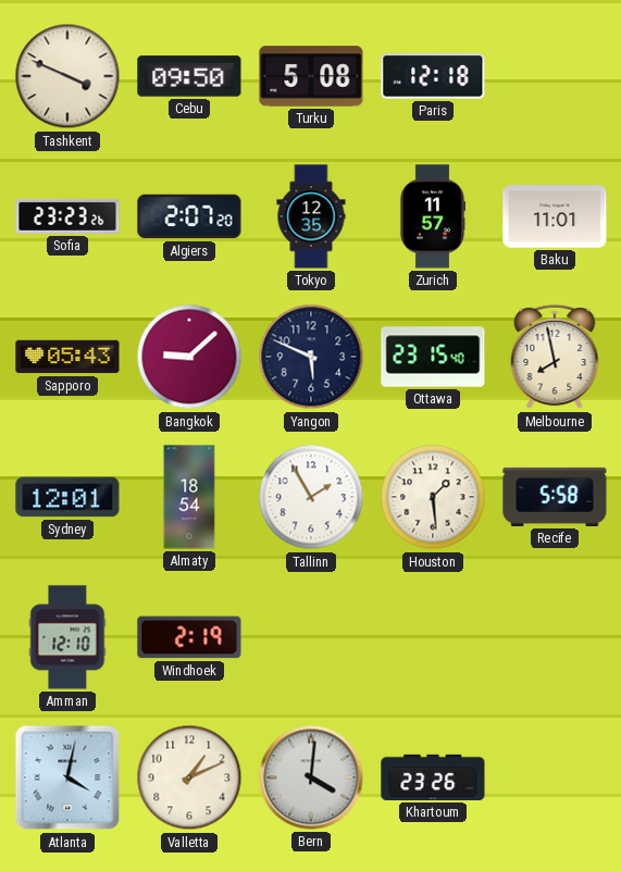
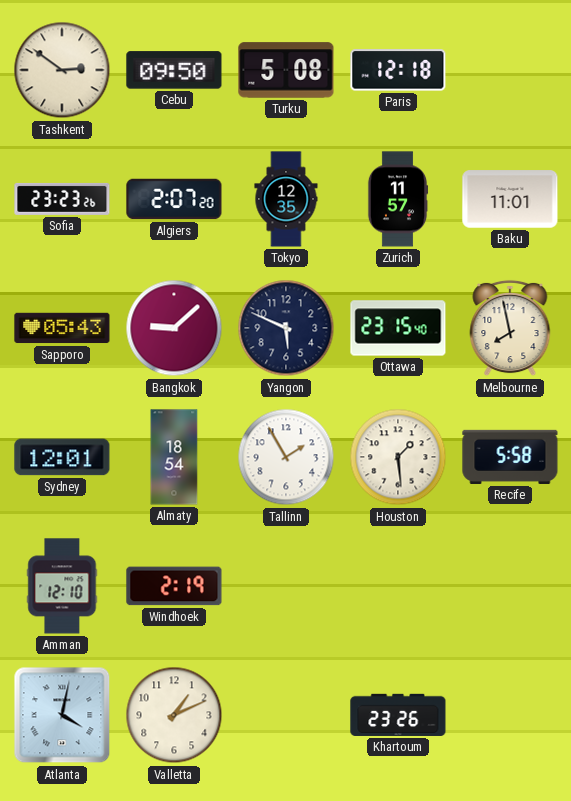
Tashkent: 3:49 -> 2:51
Bern: 4:01 -> none
